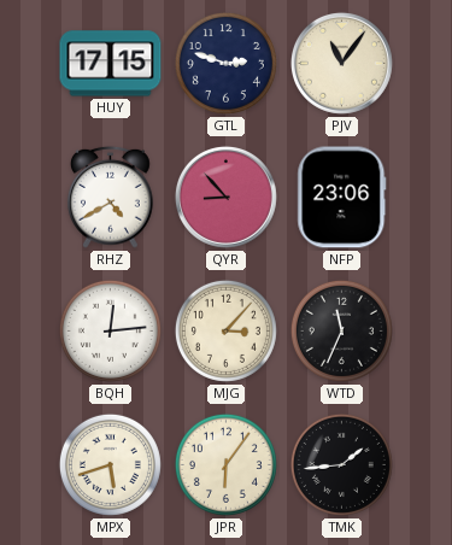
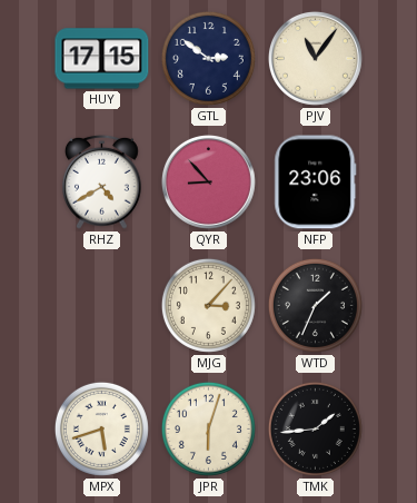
GTL: 2:48 -> 2:51
BQH: 12:14 -> none
WTD: 11:34 -> 1:34
JPR: 6:06 -> 6:03
